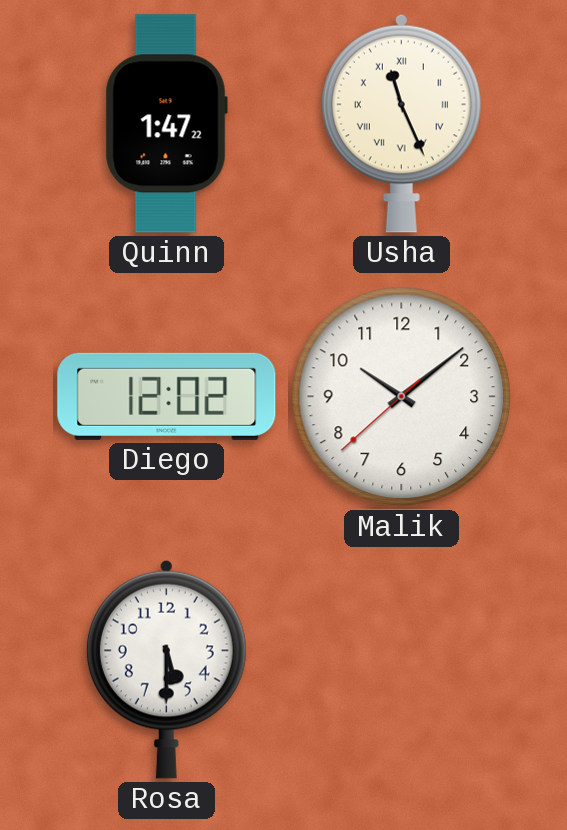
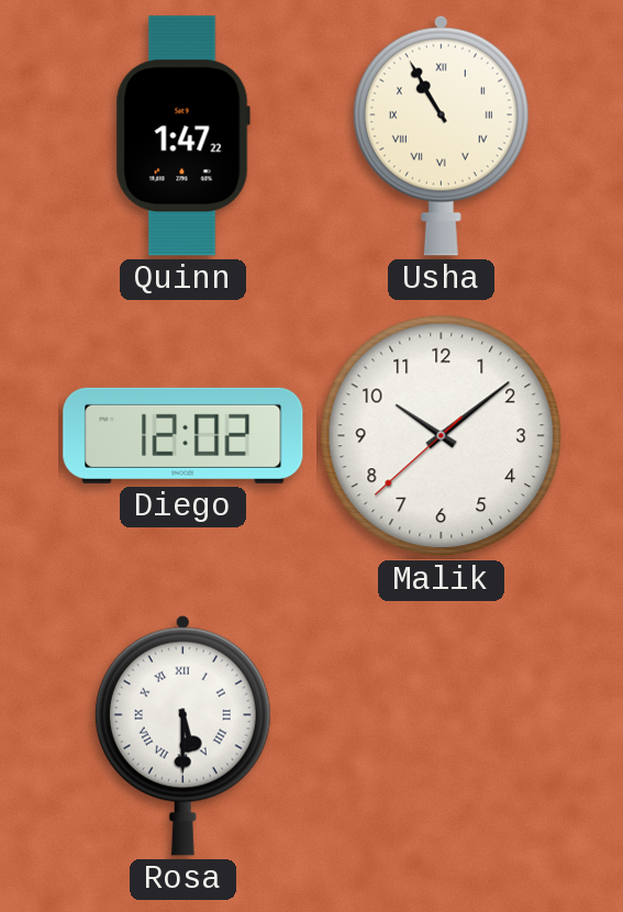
Usha: 11:26 -> 10:55
Rosa numerals: Arabic -> Roman
